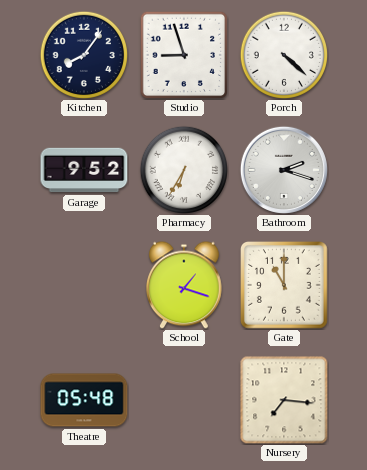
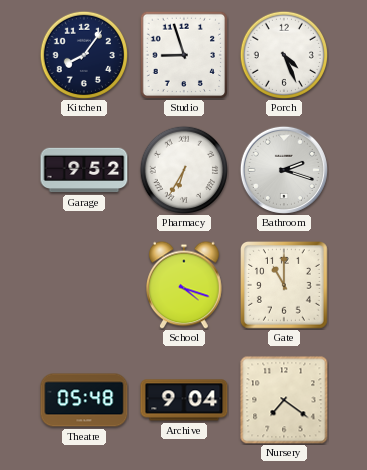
Porch: 4:22 -> 4:26
School: 1:18 -> 4:18
Archive: none -> 9:04
Nursery: 7:16 -> 7:21
